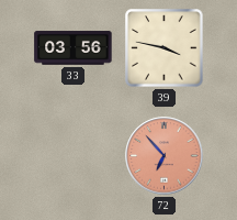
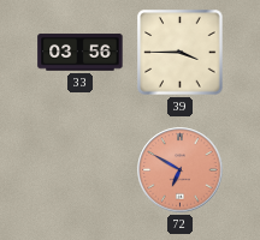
39: 3:47 -> 3:45
72: 6:53 -> 6:50
